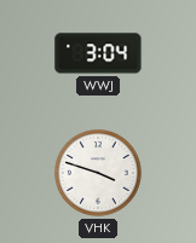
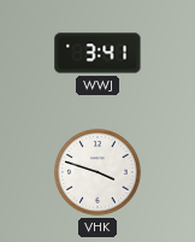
WWJ: 3:04 -> 3:41
